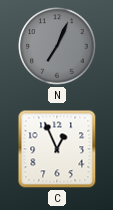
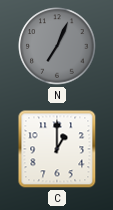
C: 12:56 -> 1:00
